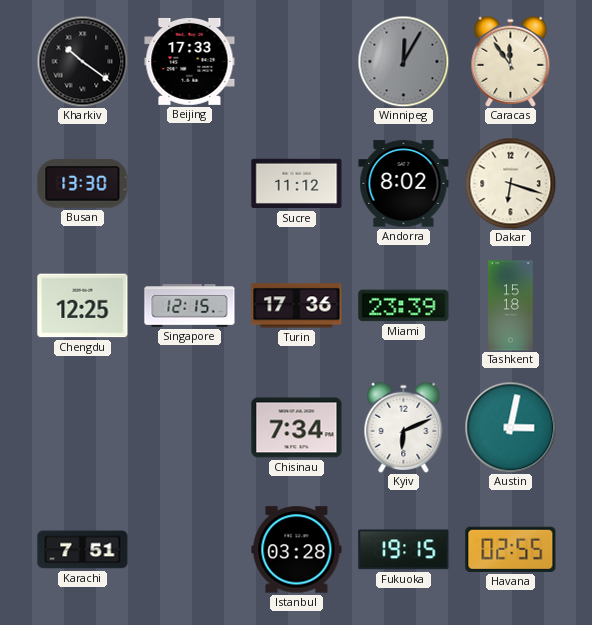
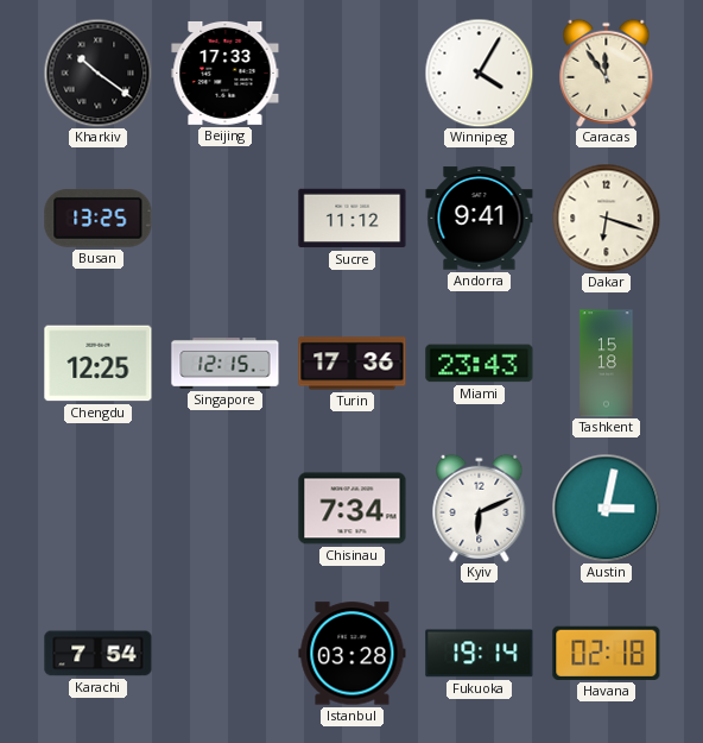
Winnipeg: 12:05 -> 4:05
Winnipeg dial: grey -> white
Busan: 13:30 -> 13:25
Andorra: 8:02 -> 9:41
Miami: 23:39 -> 23:43
Karachi: 7:51 -> 7:54
Fukuoka: 19:15 -> 19:14
Havana: 02:55 -> 02:18
